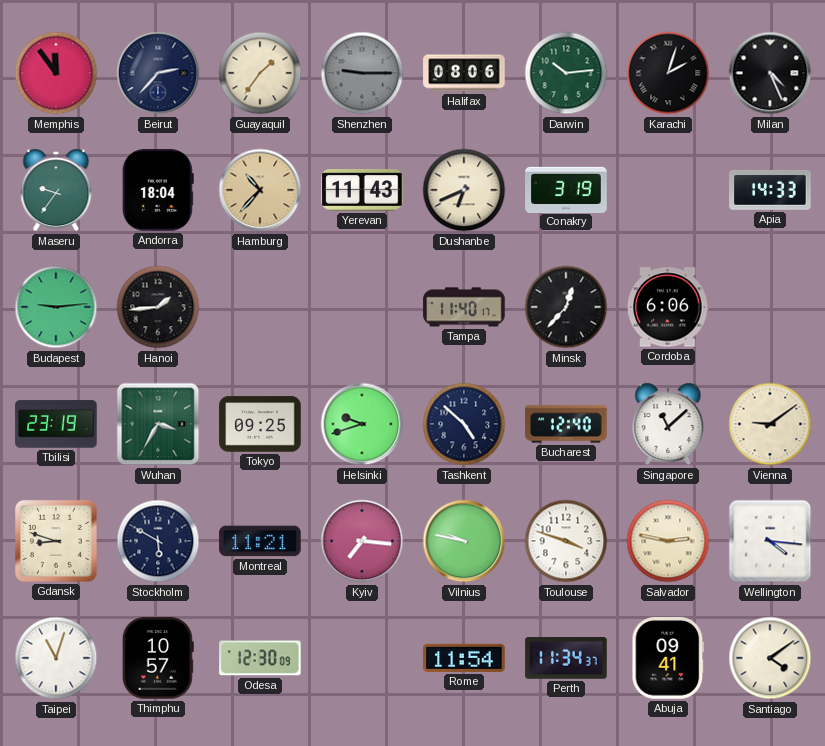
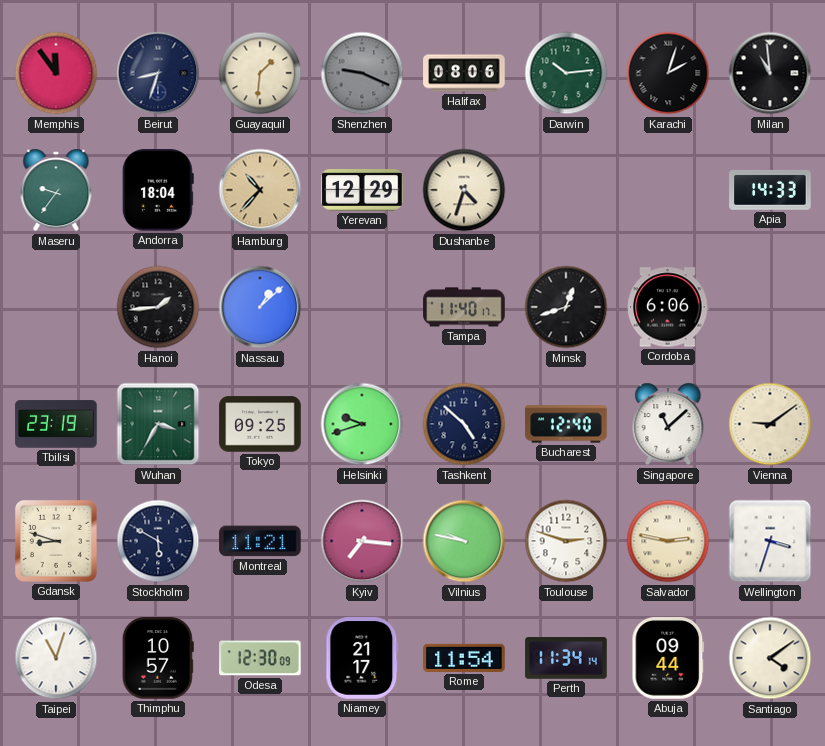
Beirut: 2:37 -> 8:33
Guayaquil: 1:36 -> 1:31
Shenzhen: 9:15 -> 9:19
Milan: 4:26 -> 10:59
Yerevan: 11:43 -> 12:29
Dushanbe: 6:41 -> 4:33
Conakry: 3:19 -> none
Budapest: 9:14 -> none
Nassau: none -> 1:08
Minsk: 12:37 -> 12:42
Toulouse: 3:48 -> 2:48
Wellington: 4:16 -> 3:33
Niamey: none -> 21:17
Perth: 11:34:37 -> 11:34:14
Abuja: 09:41 -> 09:44
